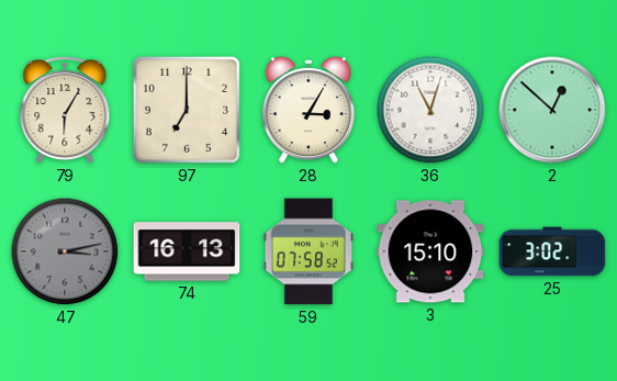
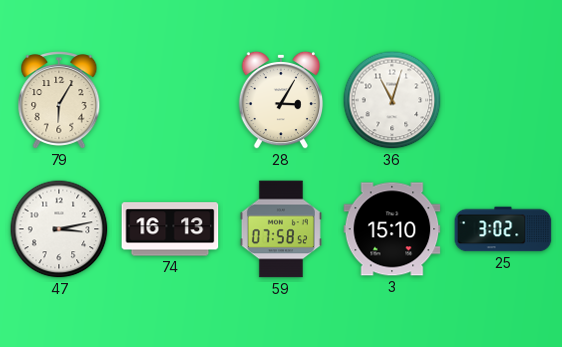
97: 7:00 -> none
2: 12:52 -> none
47 dial: grey -> white
